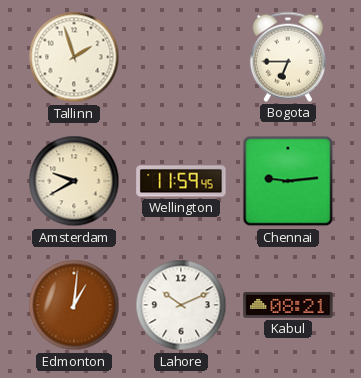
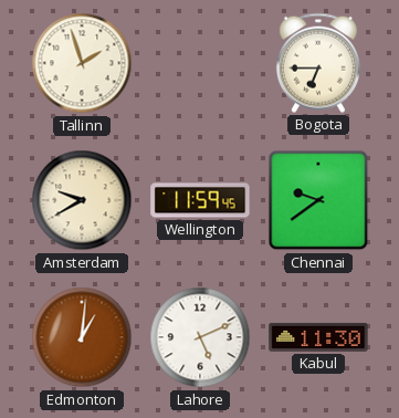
Chennai: 9:14 -> 9:39
Lahore: 10:11 -> 5:11
Kabul: 08:21 -> 11:30
